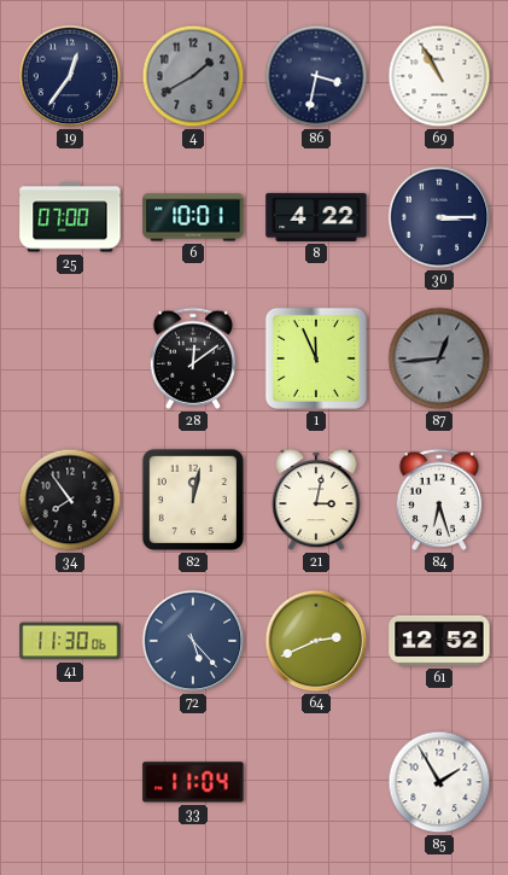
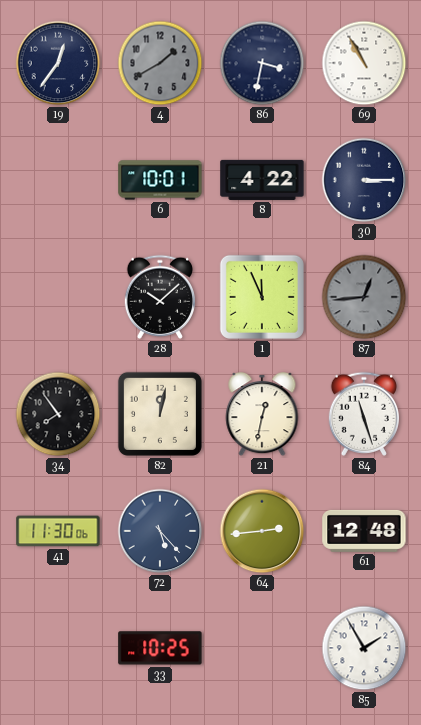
25: 07:00 -> none
28: 12:09 -> 10:08
21: 3:02 -> 12:32
84: 6:27 -> 11:27
64: 2:41 -> 2:44
61: 12:52 -> 12:48
33: 11:04 -> 10:25
